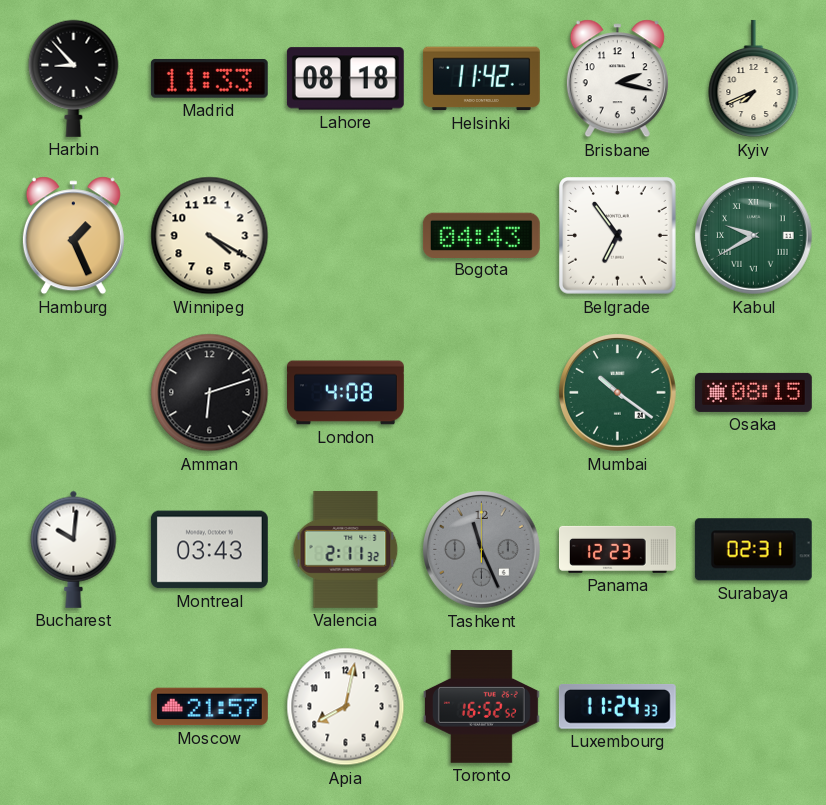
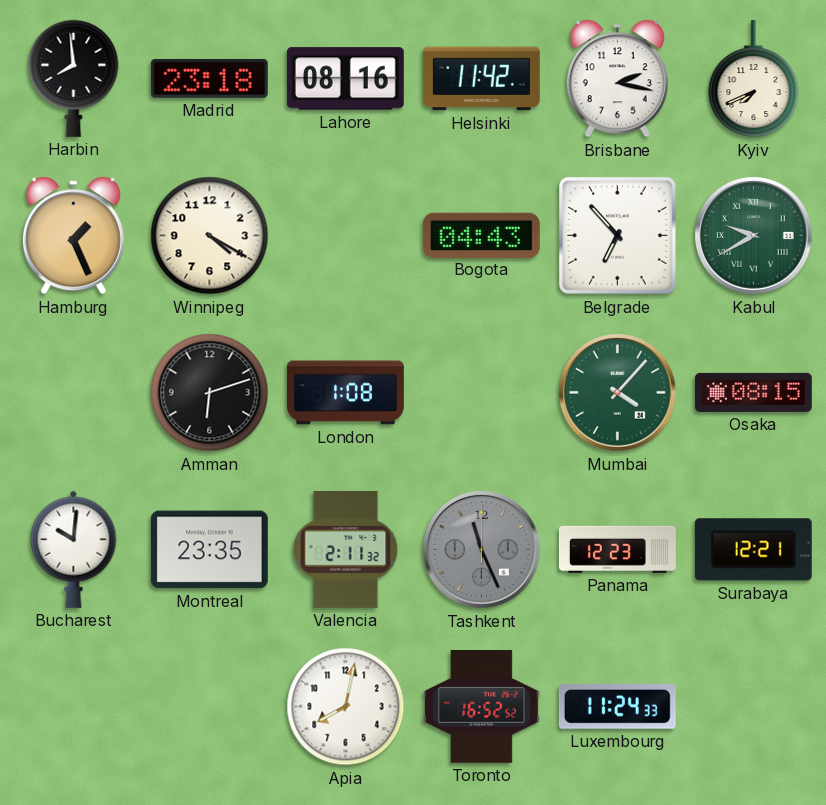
Harbin: 8:53 -> 7:59
Madrid: 11:33 -> 23:18
Lahore: 08:18 -> 08:16
Belgrade: 6:54 -> 6:53
London: 4:08 -> 1:08
Mumbai: 10:21 -> 4:07
Montreal: 03:43 -> 23:35
Surabaya: 02:31 -> 12:21
Moscow: 21:57 -> none
